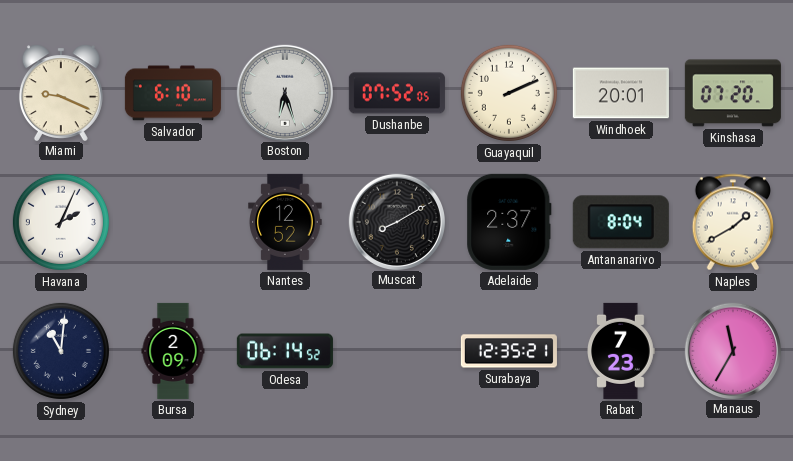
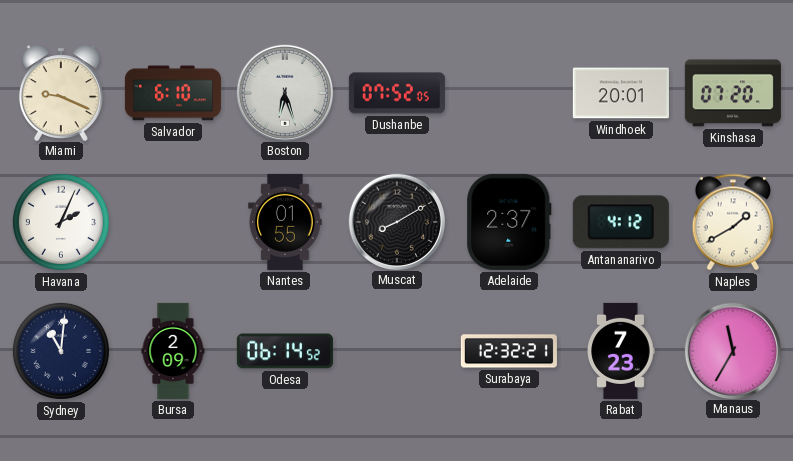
Guayaquil: 2:11 -> none
Nantes: 12:52 -> 01:55
Antananarivo: 8:04 -> 4:12
Surabaya: 12:35 -> 12:32
